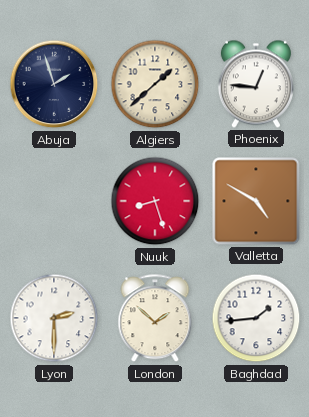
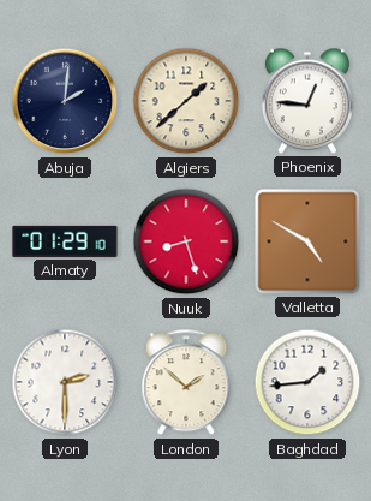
Abuja: 1:57 -> 2:01
Almaty: none -> 01:29
